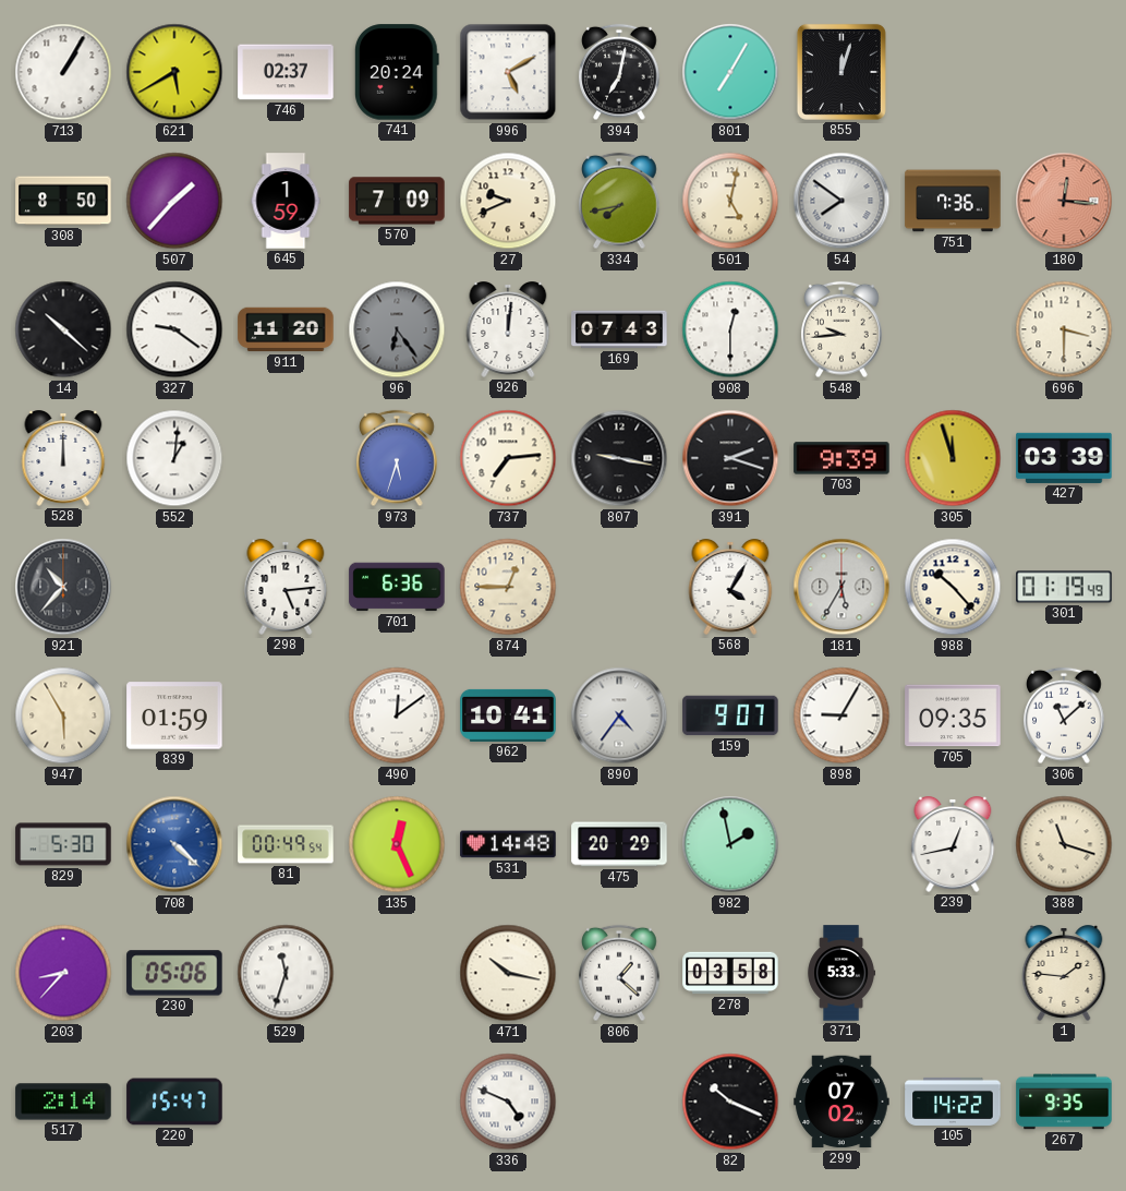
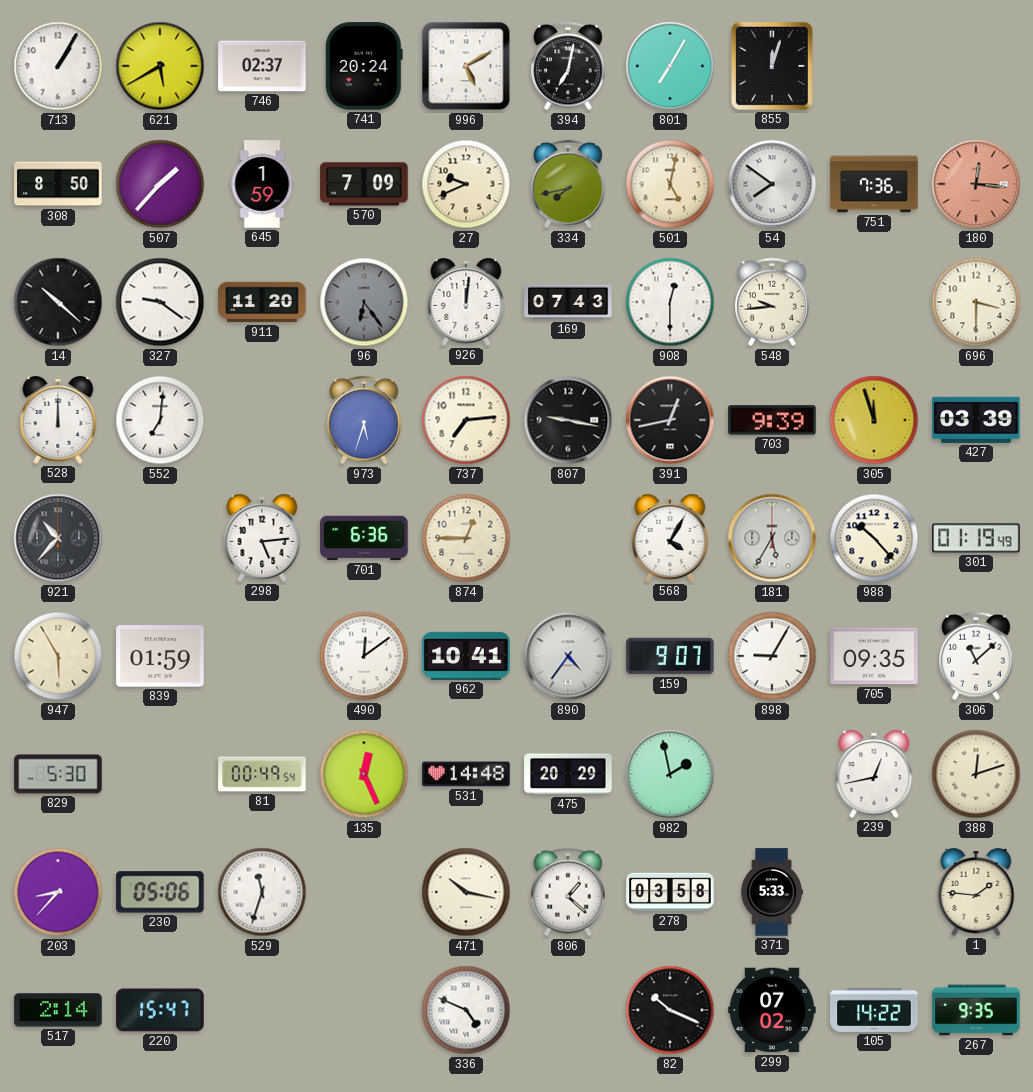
552: 1:01 -> 7:01
391: 2:18 -> 12:43
708: 4:22 -> none
388: 11:18 -> 12:12
